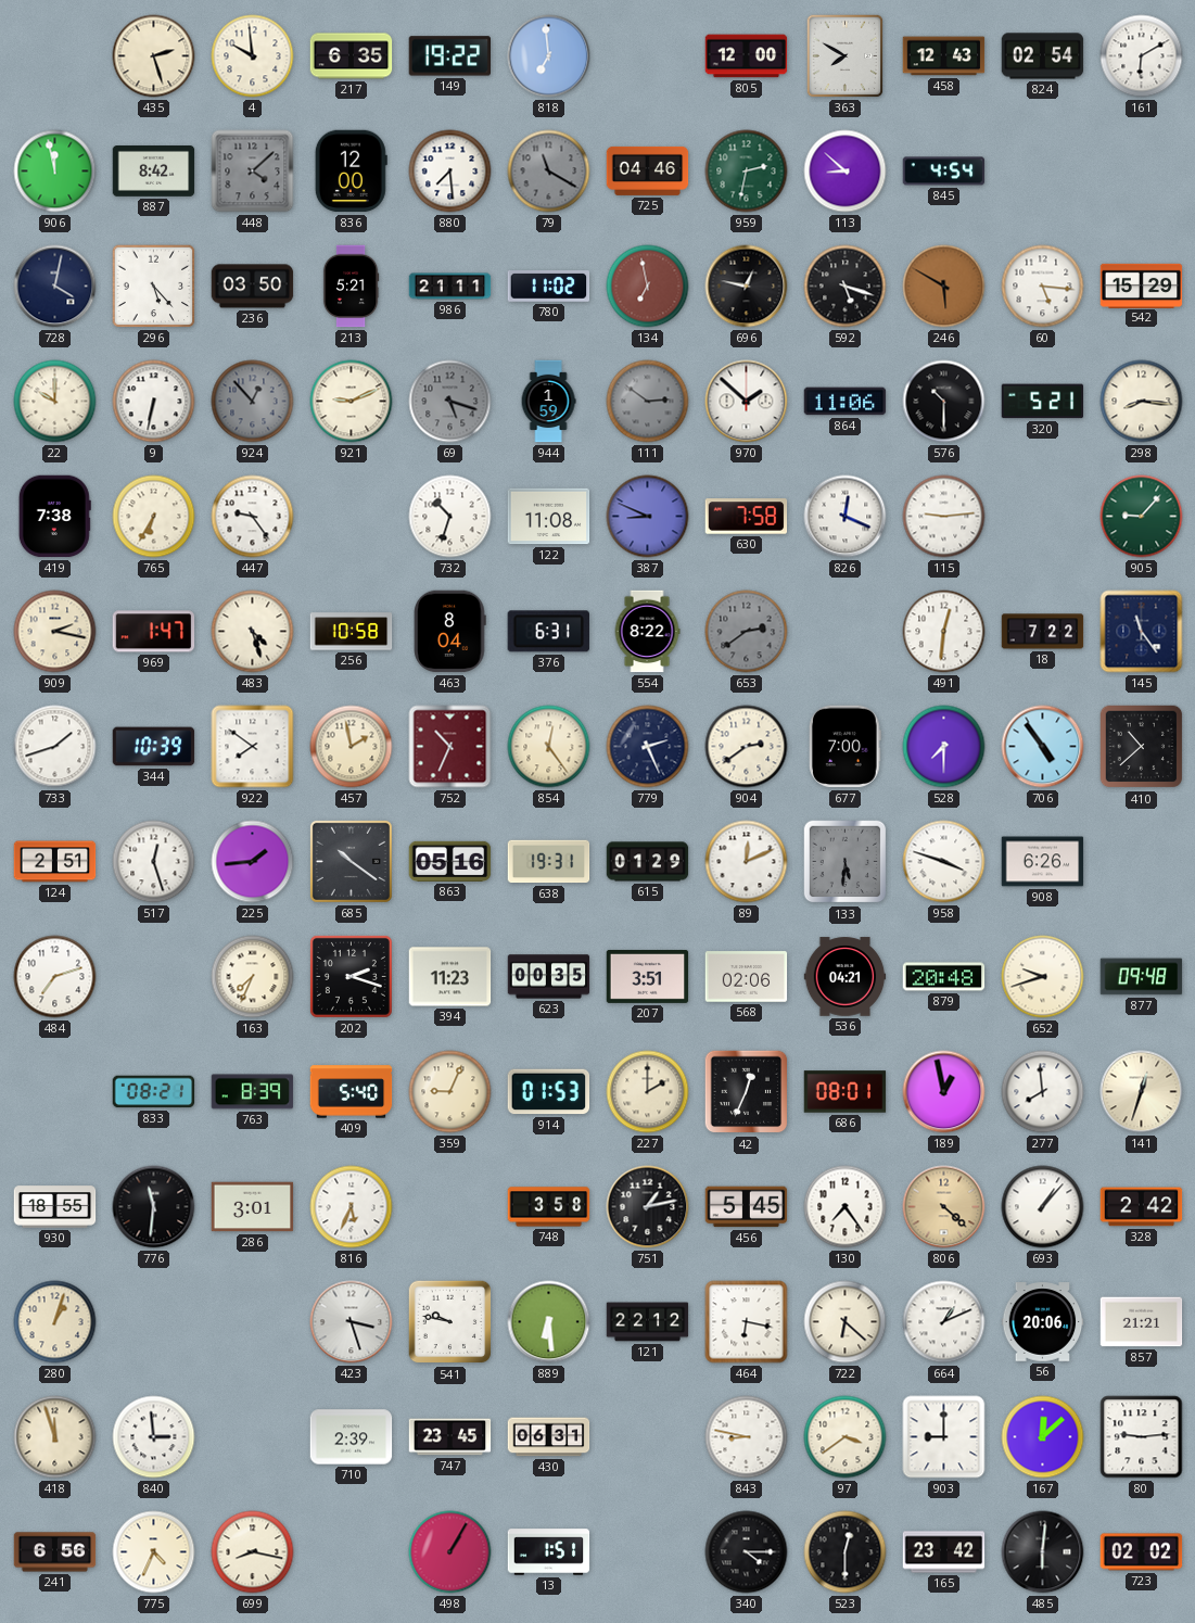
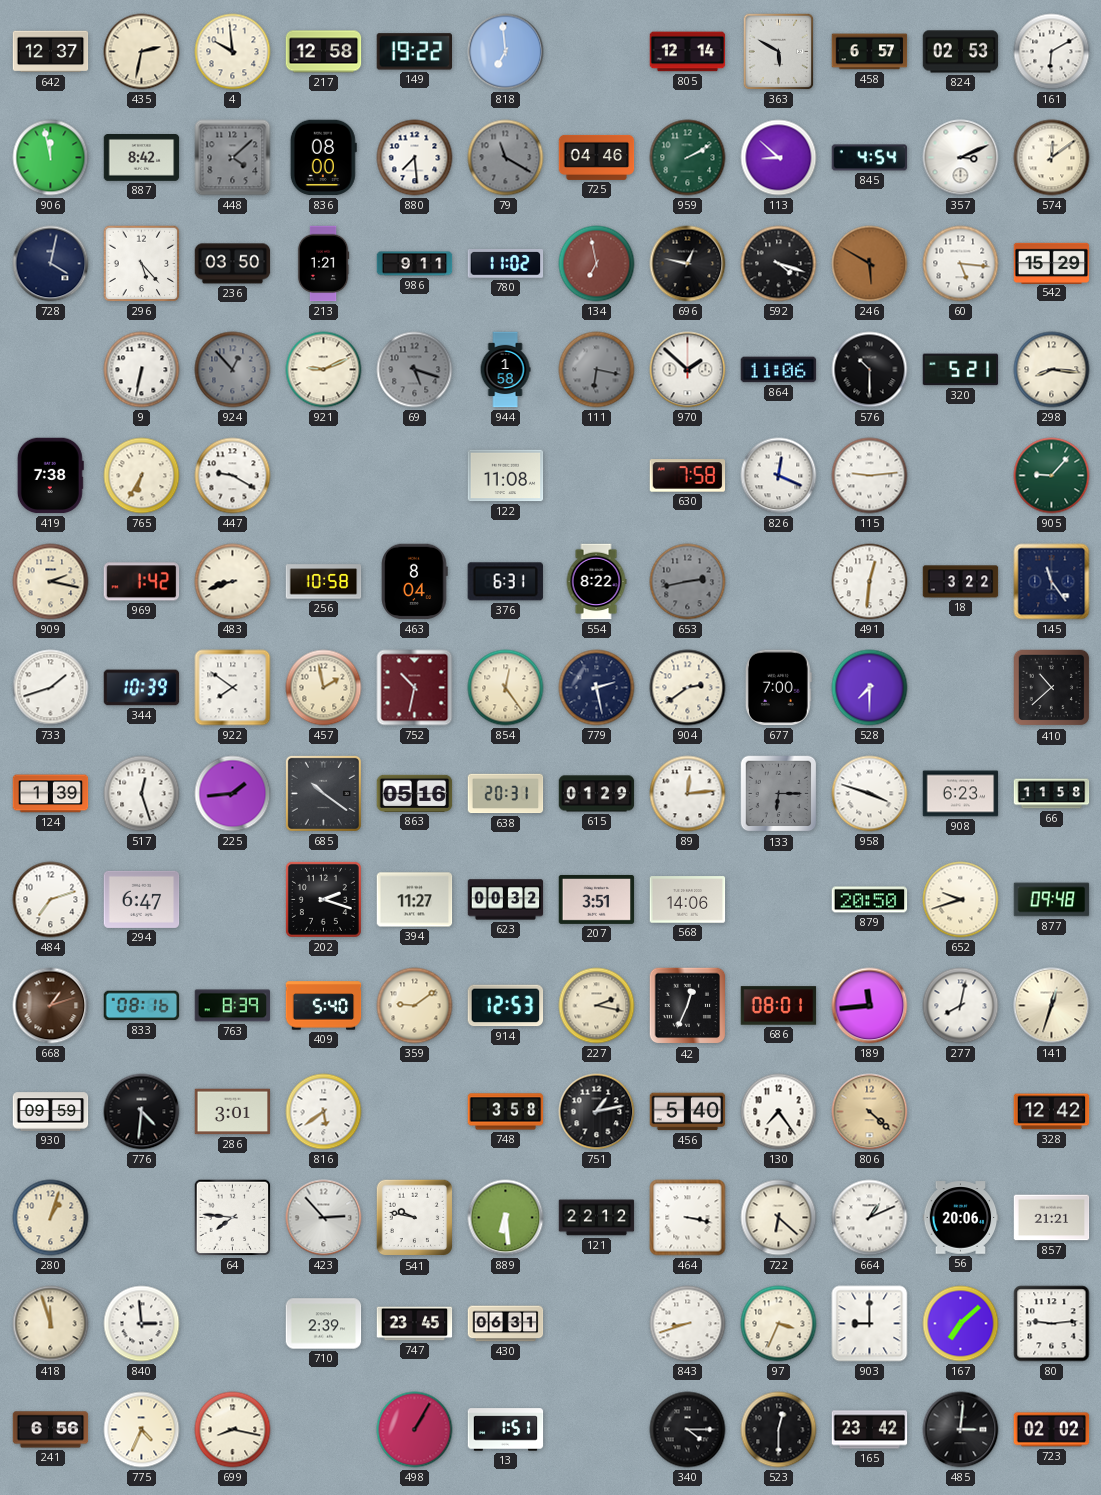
642: none -> 12:37
435: 2:27 -> 2:32
217: 6:35 -> 12:58
805: 12:00 -> 12:14
363: 7:50 -> 5:50
458: 12:43 -> 6:57
824: 02:54 -> 02:53
836: 12:00 -> 08:00
959: 2:32 -> 2:10
357: none -> 3:11
574: none -> 12:09
213: 5:21 -> 1:21
986: 21:11 -> 9:11
592: 5:18 -> 4:18
22: 10:00 -> none
944: 1:59 -> 1:58
111: 2:51 -> 6:17
447: 9:24 -> 9:20
732: 10:33 -> none
387: 8:49 -> none
969: 1:47 -> 1:42
483: 4:27 -> 8:42
653: 2:39 -> 2:43
18: 7:22 -> 3:22
752: 10:34 -> 10:32
779: 2:26 -> 2:28
706: 4:54 -> none
124: 2:51 -> 1:39
638: 19:31 -> 20:31
89: 12:11 -> 12:14
133: 5:31 -> 6:15
908: 6:26 -> 6:23
66: none -> 11:58
294: none -> 6:47
163: 7:34 -> none
394: 11:23 -> 11:27
623: 00:35 -> 00:32
568: 02:06 -> 14:06
536: 04:21 -> none
879: 20:48 -> 20:50
668: none -> 1:12
833: 08:21 -> 08:16
359: 9:04 -> 9:09
914: 01:53 -> 12:53
227: 2:00 -> 2:17
189: 12:58 -> 11:44
277: 7:59 -> 8:02
930: 18:55 -> 09:59
776: 11:31 -> 4:31
816: 5:34 -> 5:39
456: 5:45 -> 5:40
693: 1:07 -> none
328: 2:42 -> 12:42
64: none -> 7:46
423: 3:27 -> 2:53
464: 6:17 -> 3:17
843: 8:47 -> 8:42
97: 3:39 -> 3:34
167: 12:08 -> 7:08
485: 6:01 -> 3:01
